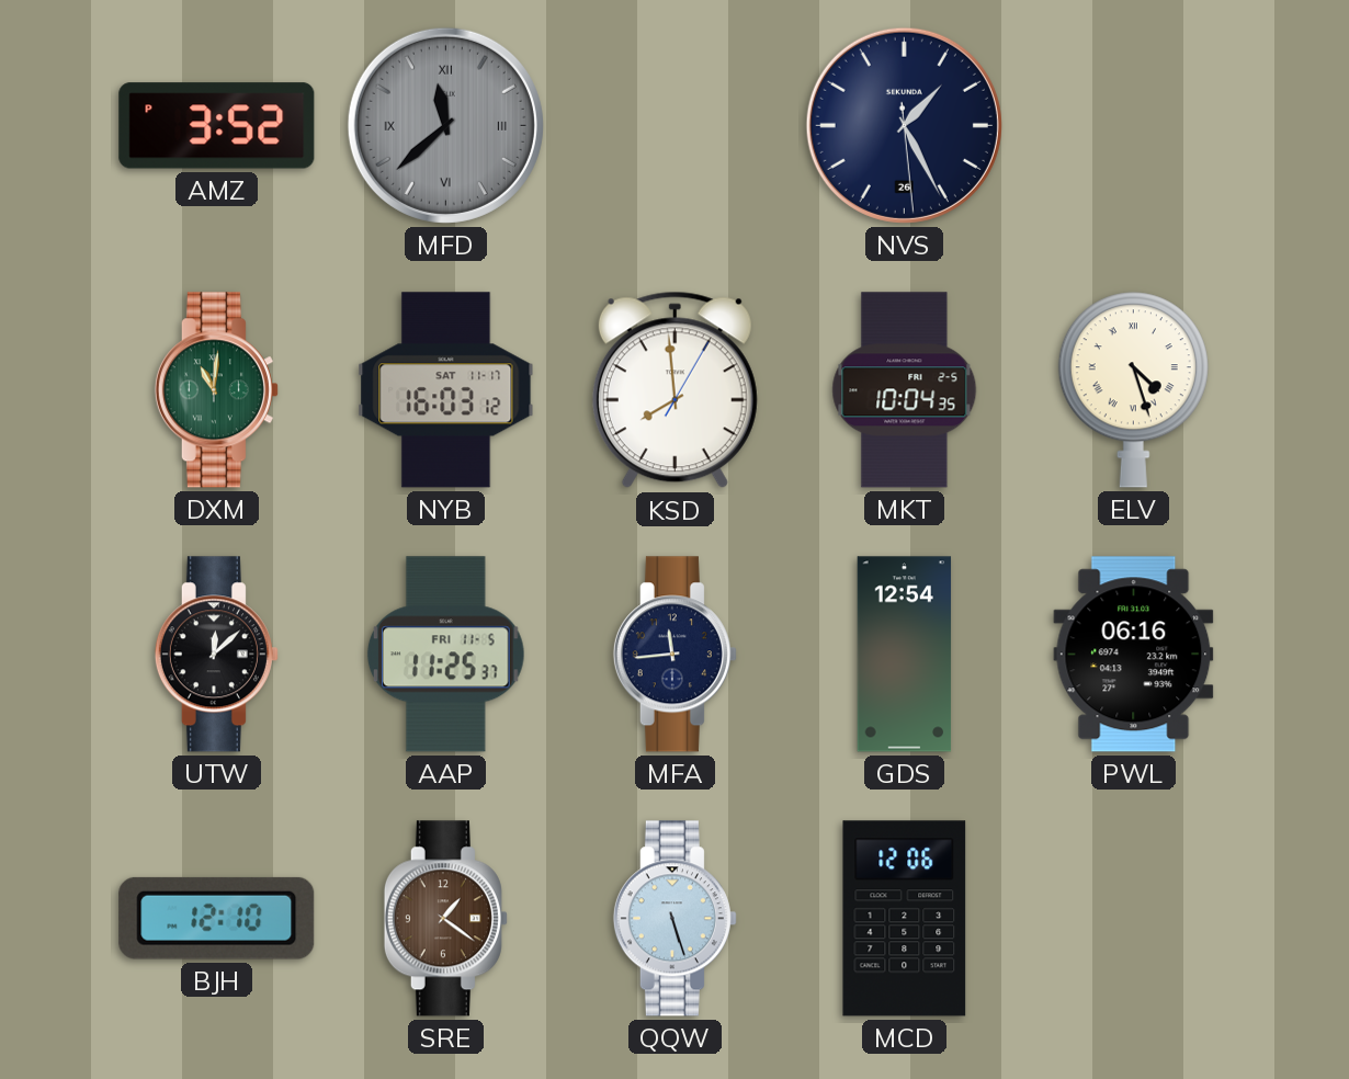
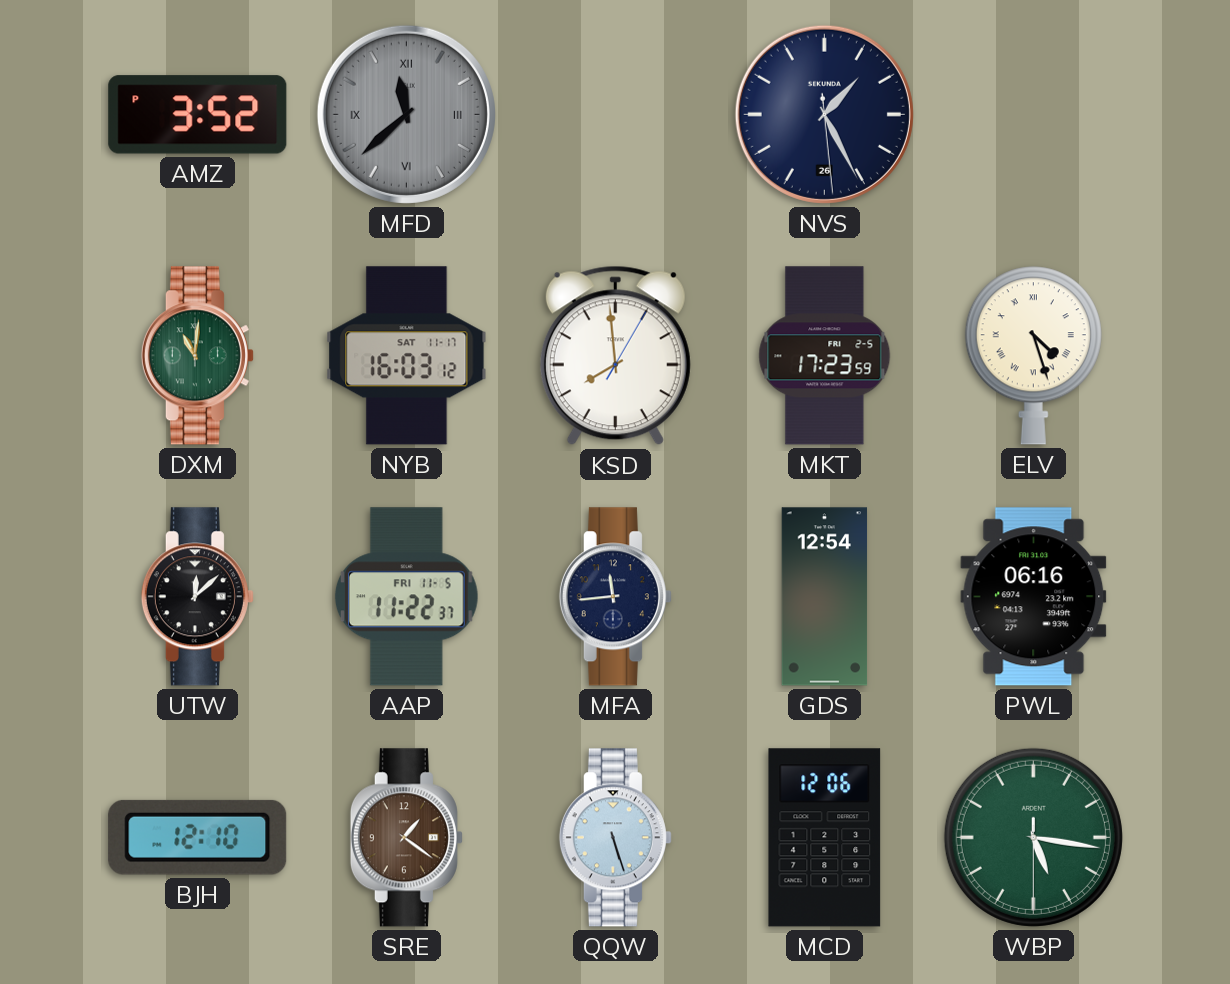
MKT: 10:04 -> 17:23
AAP: 11:25 -> 11:22
WBP: none -> 5:16
